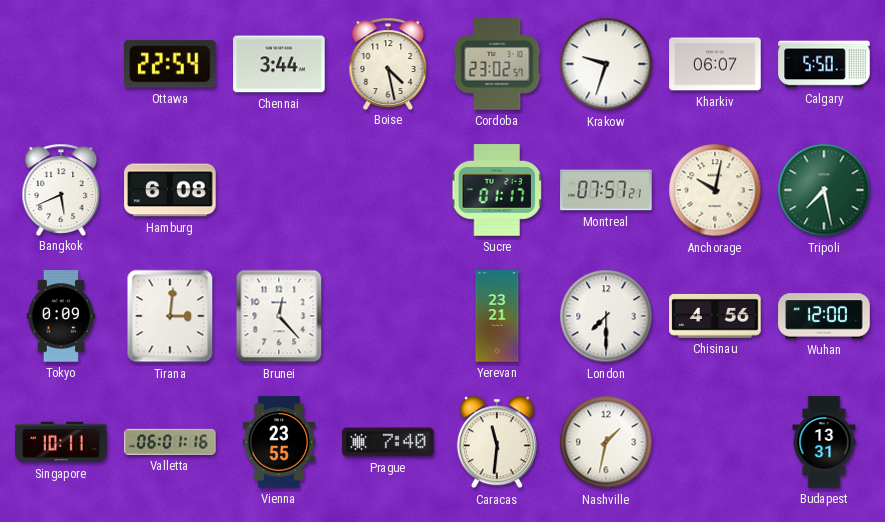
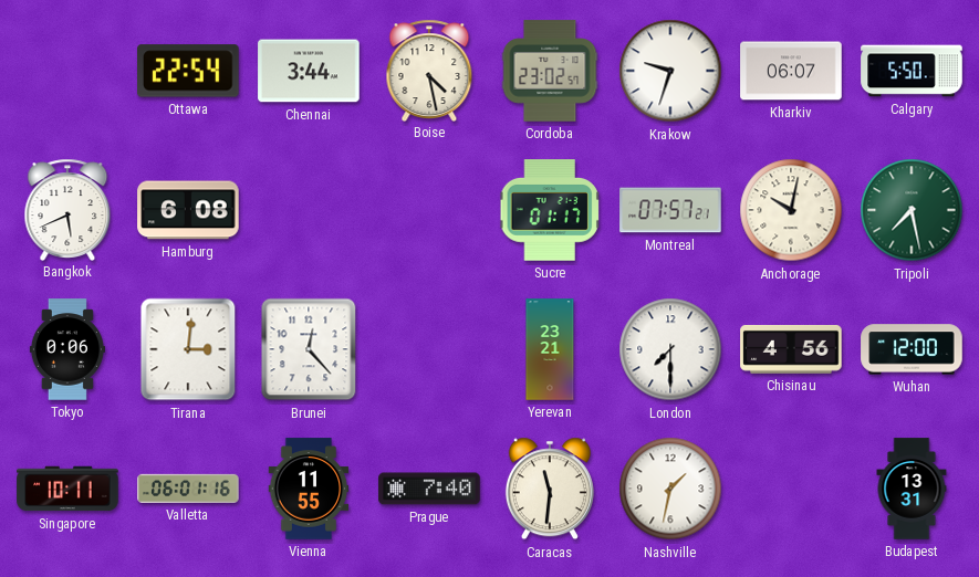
Tokyo: 0:09 -> 0:06
Vienna: 23:55 -> 11:55
